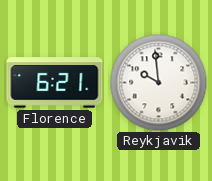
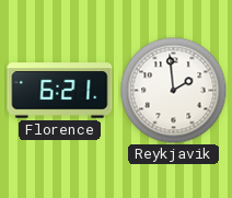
Reykjavik: 9:59 -> 1:59
